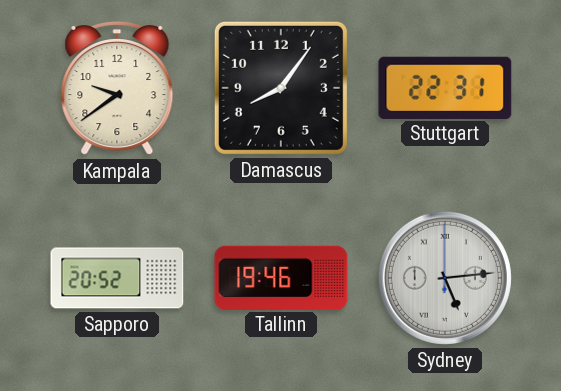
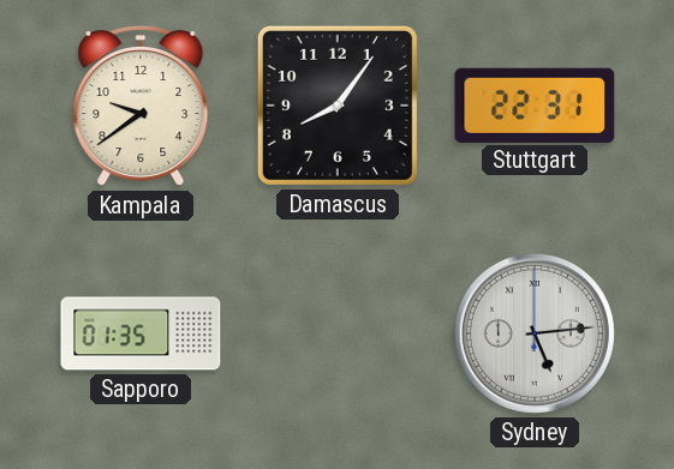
Sapporo: 20:52 -> 01:35
Tallinn: 19:46 -> none
